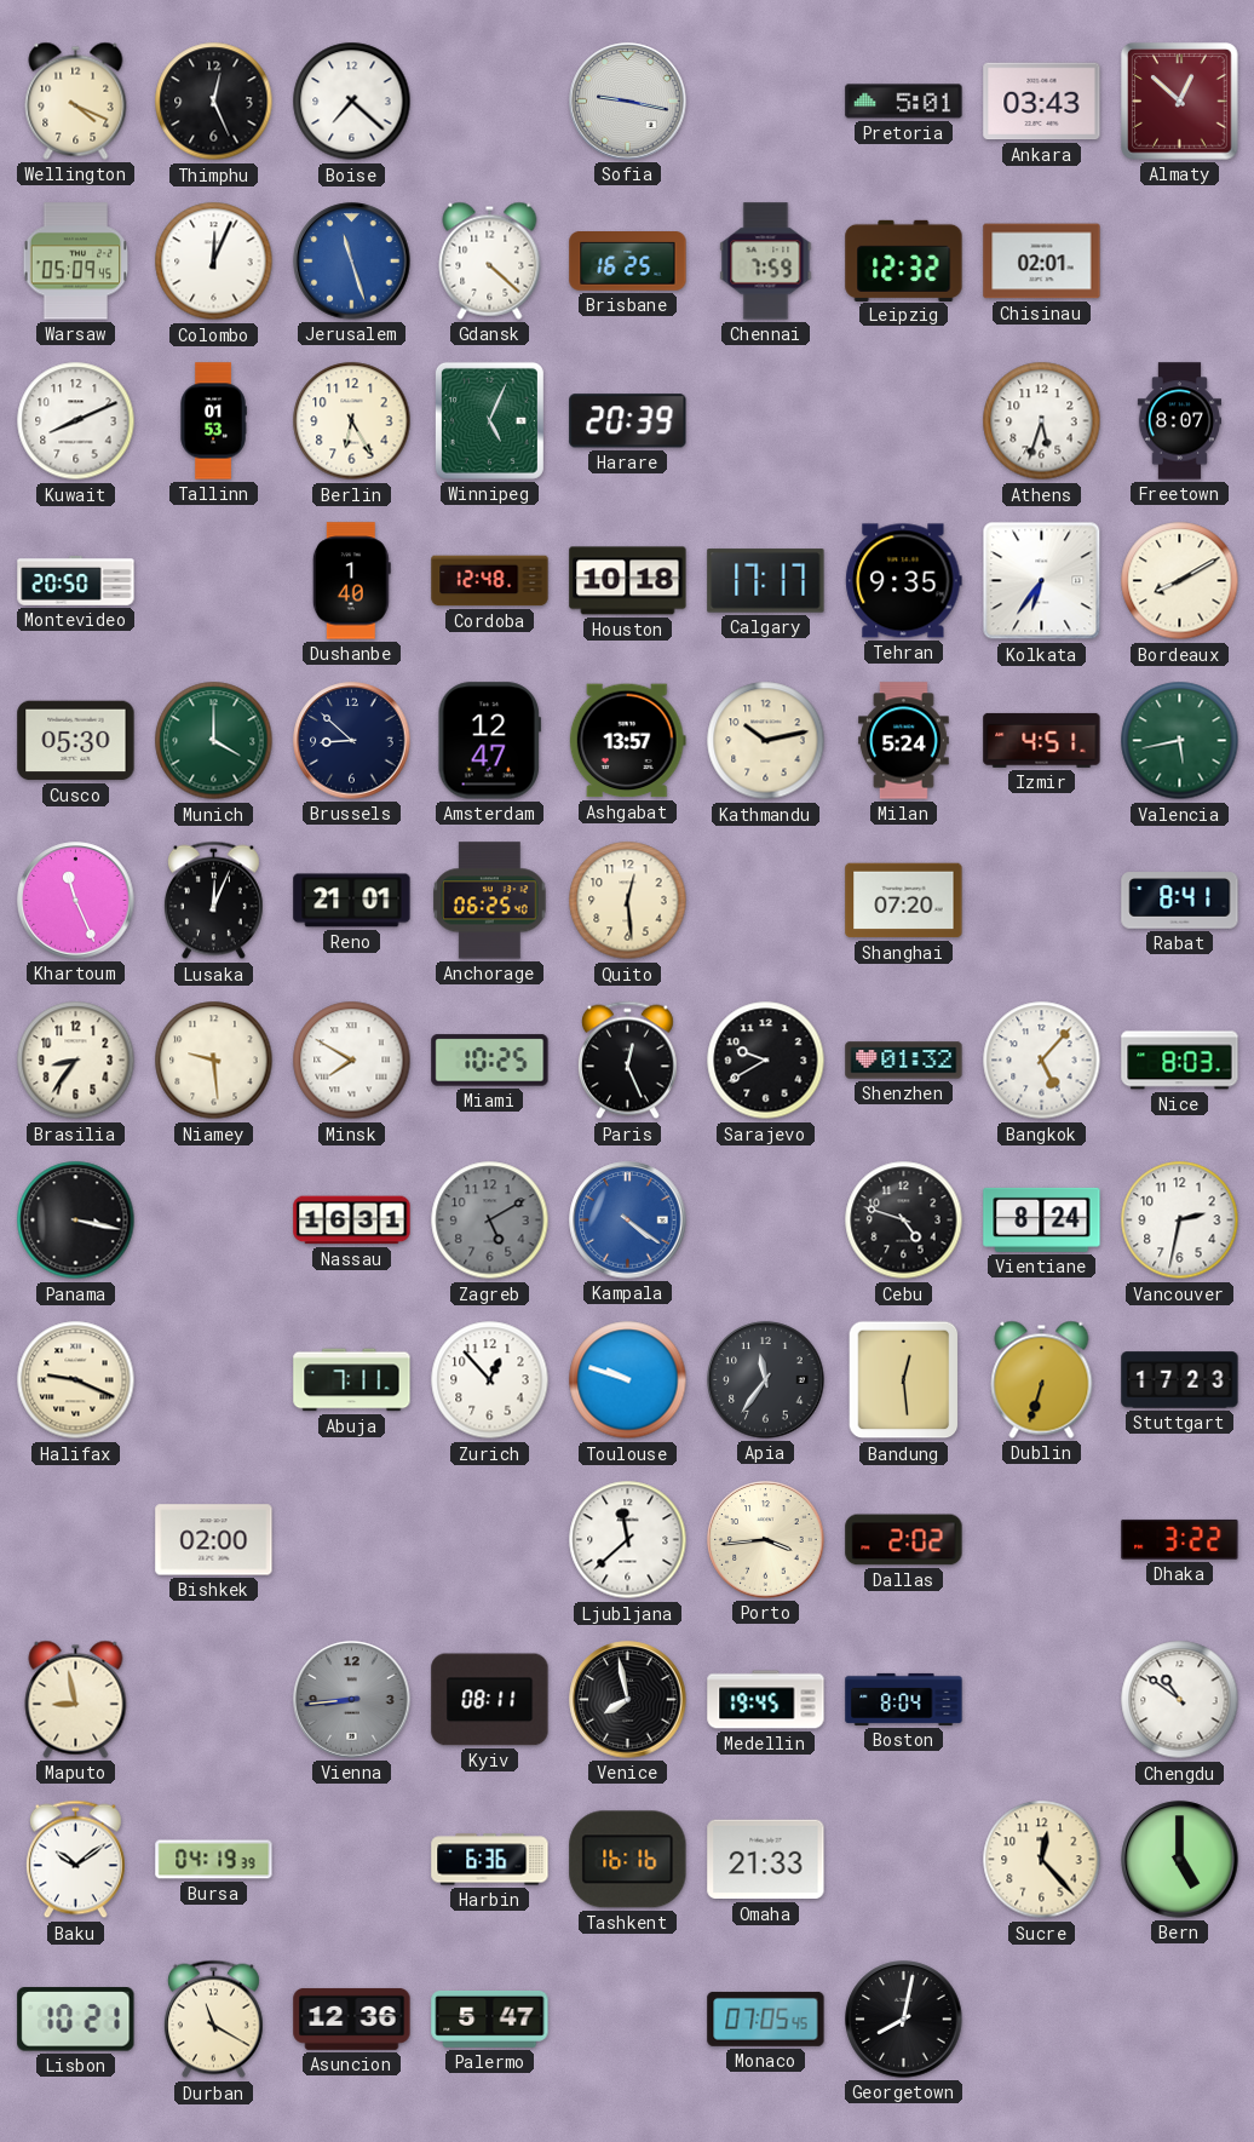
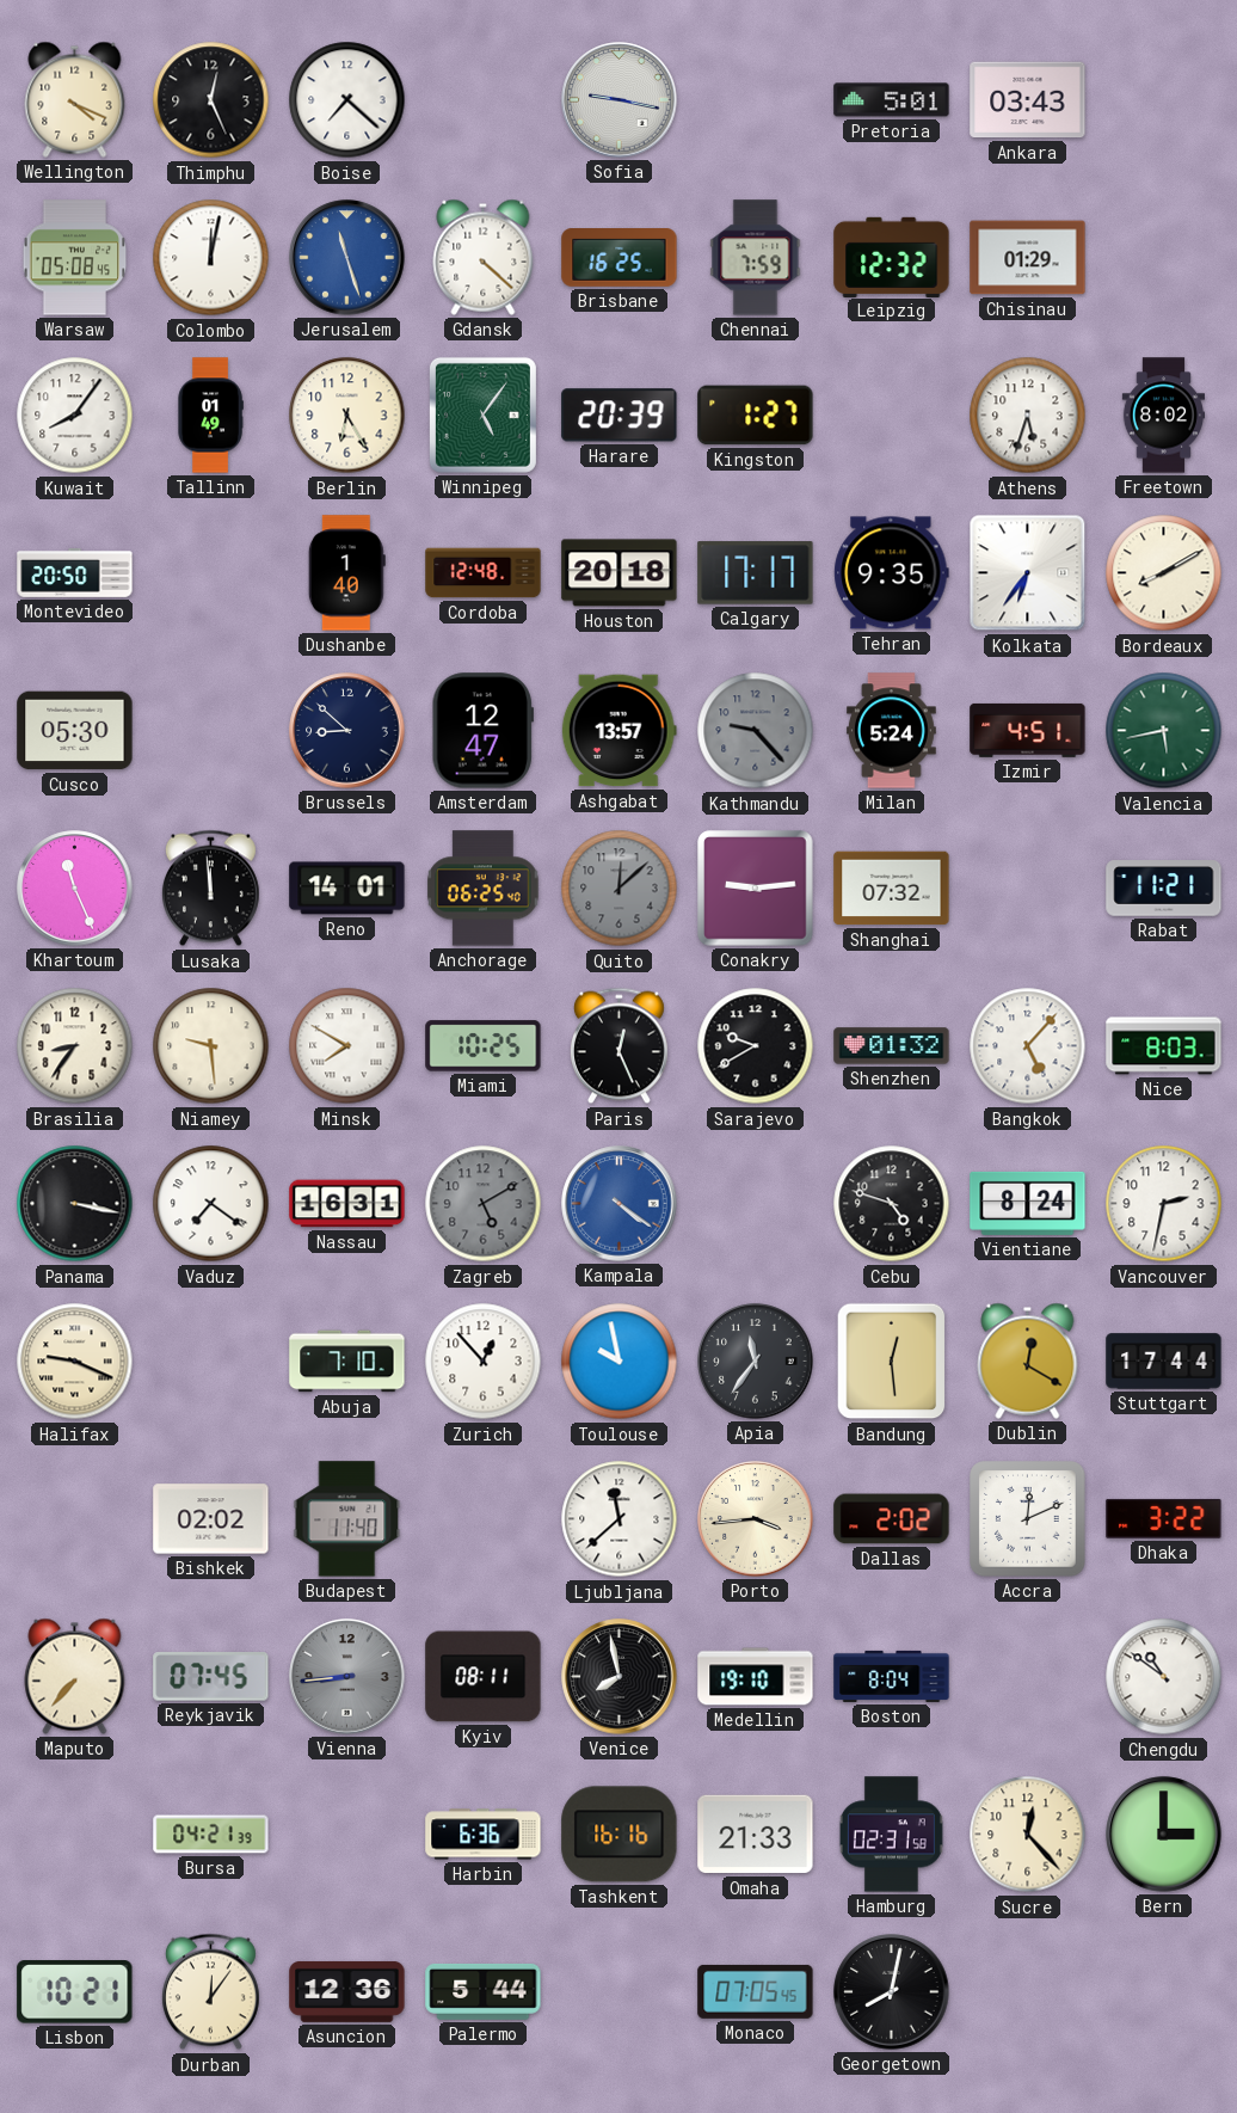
Almaty: 12:52 -> none
Warsaw: 05:09 -> 05:08
Colombo: 12:04 -> 12:02
Chisinau: 02:01 -> 01:29
Kuwait: 8:11 -> 8:06
Tallinn: 01:53 -> 01:49
Winnipeg: 5:04 -> 5:06
Kingston: none -> 1:27
Freetown: 8:07 -> 8:02
Houston: 10:18 -> 20:18
Munich: 4:00 -> none
Kathmandu: 10:13 -> 9:23
Kathmandu dial: cream -> grey
Lusaka: 12:04 -> 11:59
Reno: 21:01 -> 14:01
Quito: 12:29 -> 12:08
Quito dial: cream -> grey
Conakry: none -> 9:14
Shanghai: 07:20 -> 07:32
Rabat: 8:41 -> 11:21
Vaduz: none -> 7:21
Abuja: 7:11 -> 7:10
Toulouse: 9:48 -> 9:58
Dublin: 6:33 -> 12:20
Stuttgart: 17:23 -> 17:44
Bishkek: 02:00 -> 02:02
Budapest: none -> 11:40
Accra: none -> 12:11
Maputo: 8:58 -> 7:37
Reykjavik: none -> 07:45
Medellin: 19:45 -> 19:10
Baku: 10:09 -> none
Bursa: 04:19 -> 04:21
Hamburg: none -> 02:31
Bern: 5:00 -> 3:00
Durban: 11:20 -> 12:06
Palermo: 5:47 -> 5:44
